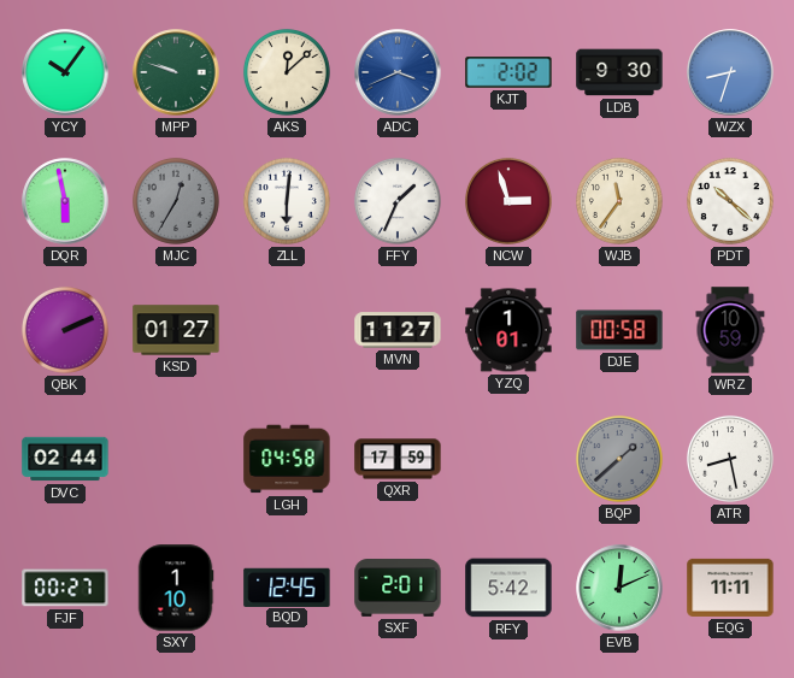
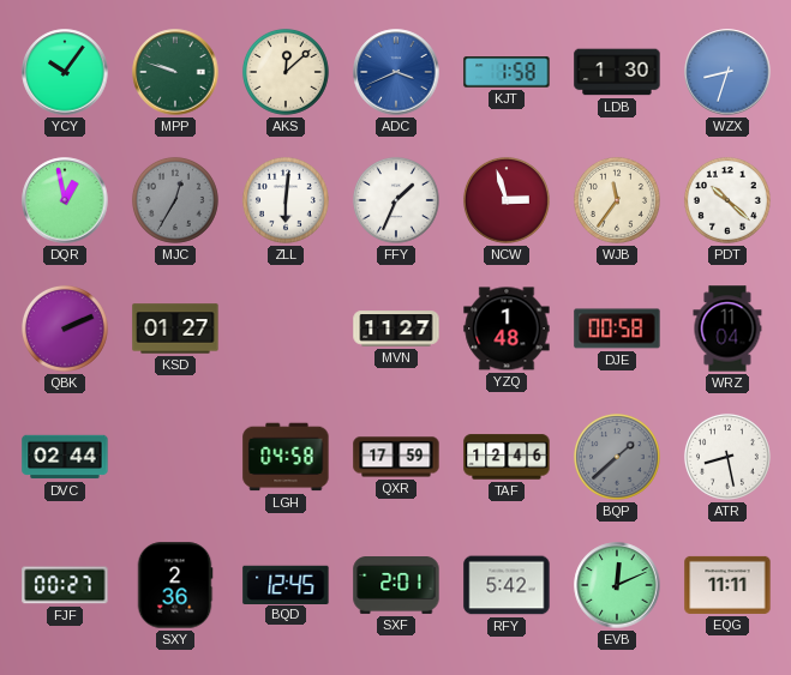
KJT: 2:02 -> 1:58
LDB: 9:30 -> 1:30
DQR: 5:58 -> 12:58
YZQ: 1:01 -> 1:48
WRZ: 10:59 -> 11:04
TAF: none -> 12:46
SXY: 1:10 -> 2:36
